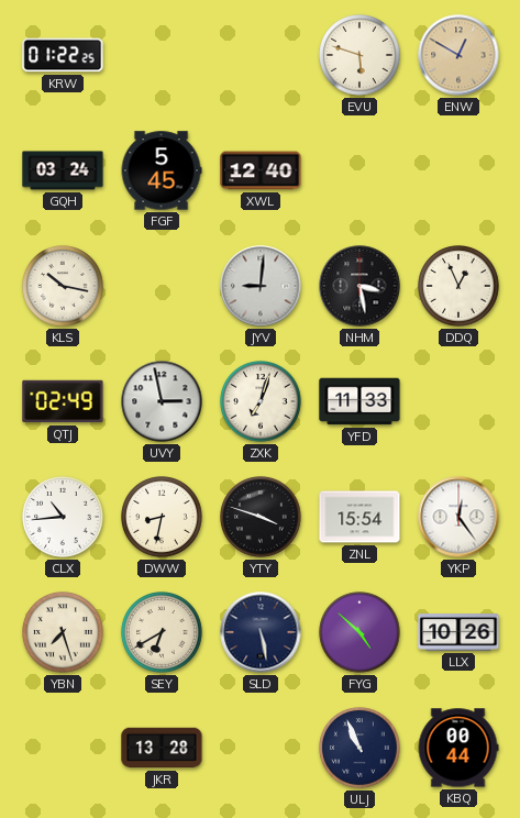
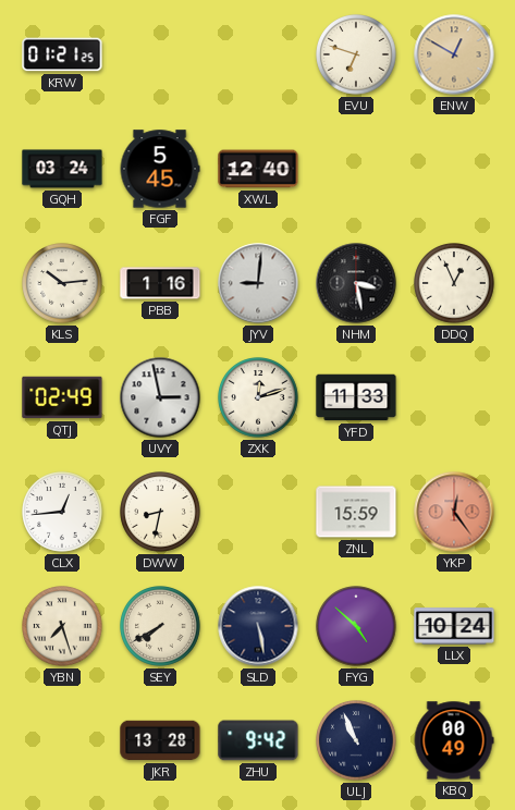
KRW: 01:22 -> 01:21
EVU: 5:48 -> 6:48
KLS: 10:17 -> 10:14
PBB: none -> 1:16
ZXK: 7:03 -> 12:12
CLX: 10:44 -> 12:44
YTY: 3:48 -> none
ZNL: 15:54 -> 15:59
YKP dial: white -> salmon
SEY: 6:40 -> 7:40
LLX: 10:26 -> 10:24
ZHU: none -> 9:42
KBQ: 00:44 -> 00:49
